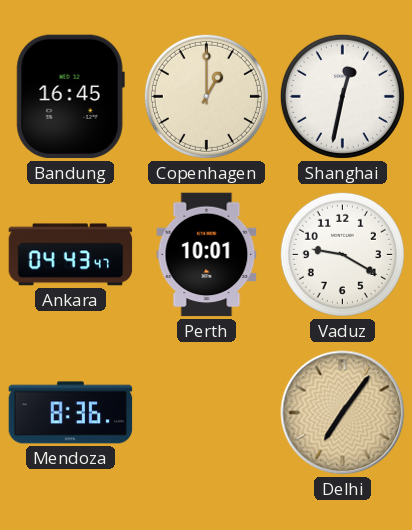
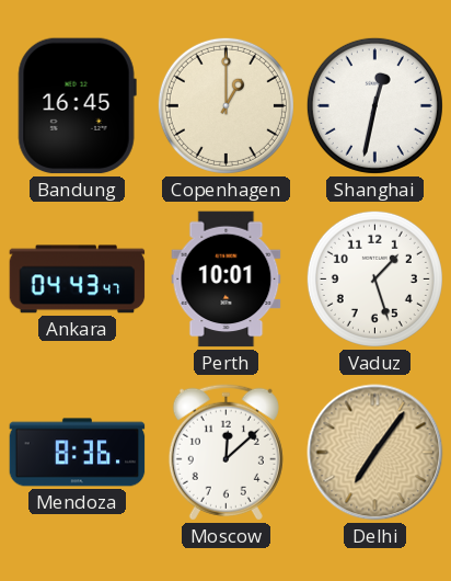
Vaduz: 9:20 -> 1:27
Moscow: none -> 12:08
